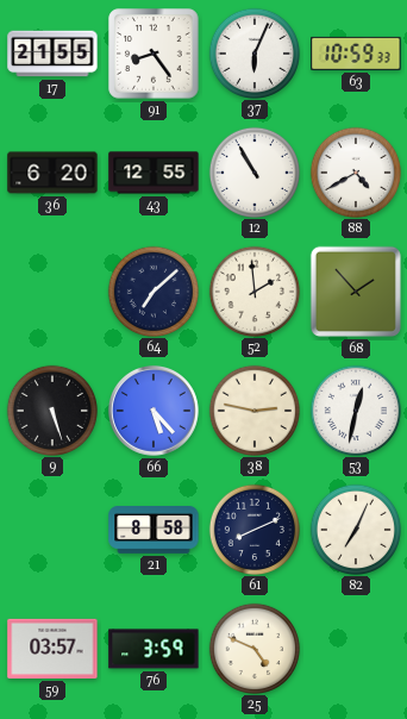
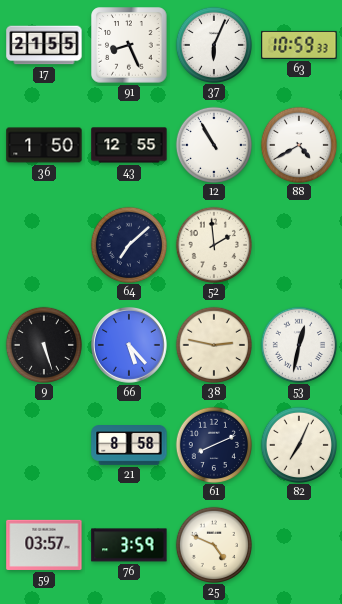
91: 8:24 -> 8:26
36: 6:20 -> 1:50
68: 1:53 -> none
